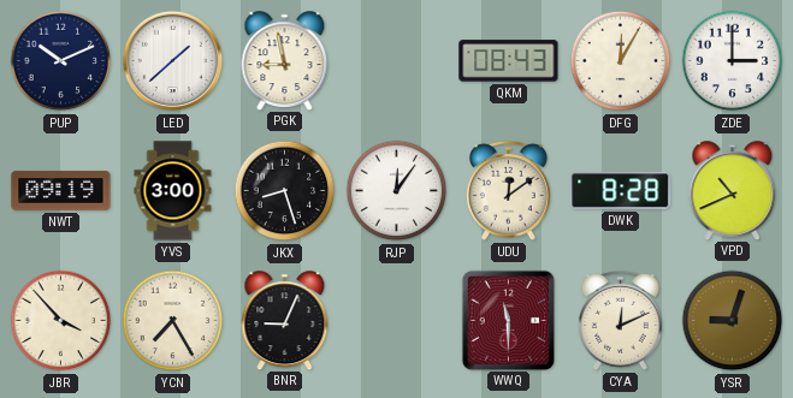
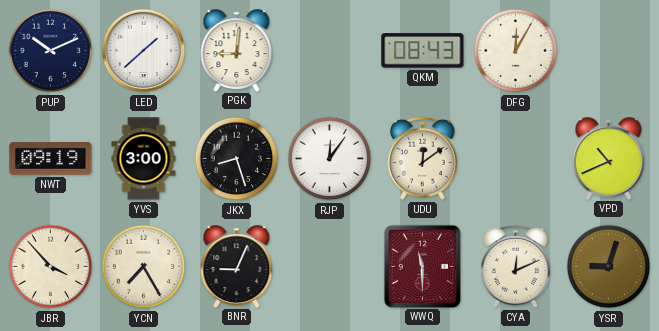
PGK: 8:58 -> 9:01
ZDE: 3:00 -> none
DWK: 8:28 -> none
